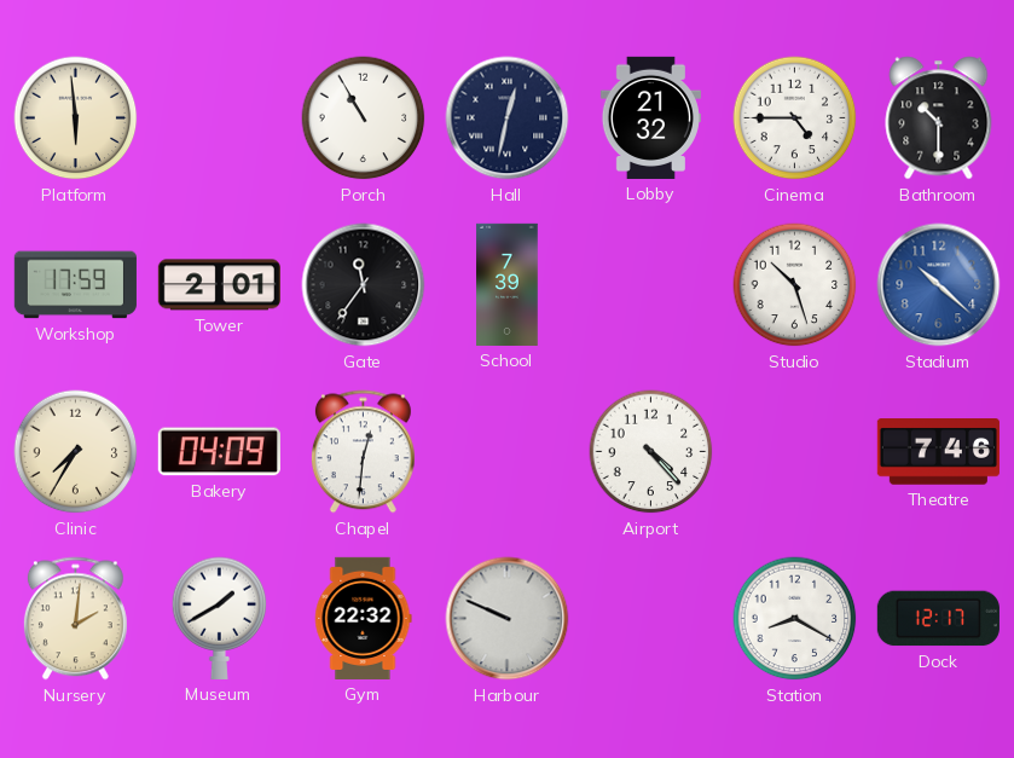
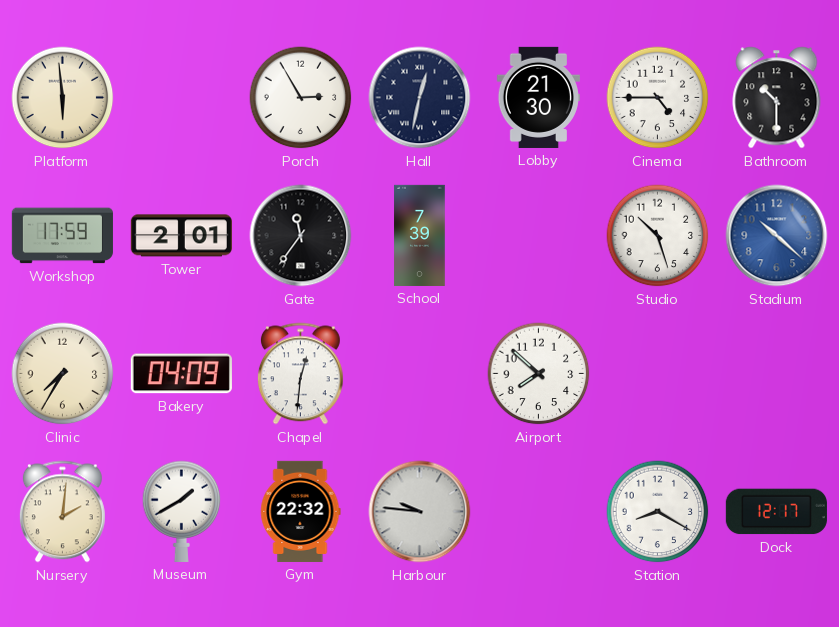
Porch: 10:55 -> 2:55
Lobby: 21:32 -> 21:30
Airport: 4:23 -> 7:52
Theatre: 7:46 -> none
Harbour: 9:49 -> 9:46
